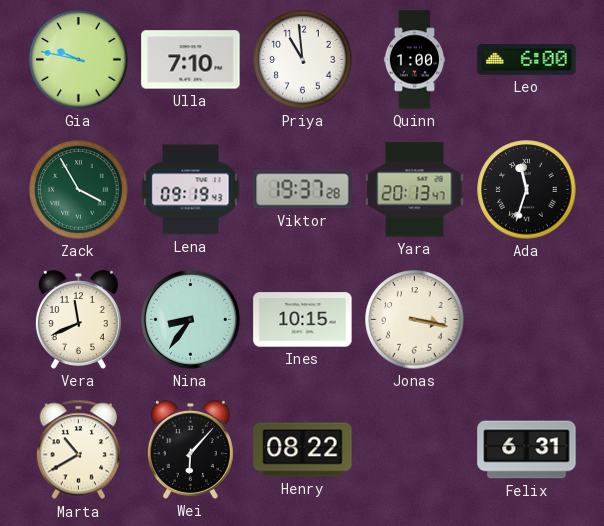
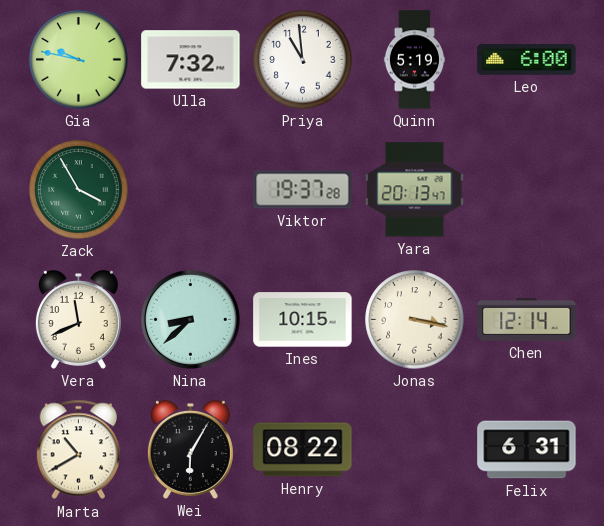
Ulla: 7:10 -> 7:32
Quinn: 1:00 -> 5:19
Lena: 09:19 -> none
Ada: 11:33 -> none
Nina: 8:36 -> 8:38
Chen: none -> 12:14
Wei: 6:07 -> 6:05
